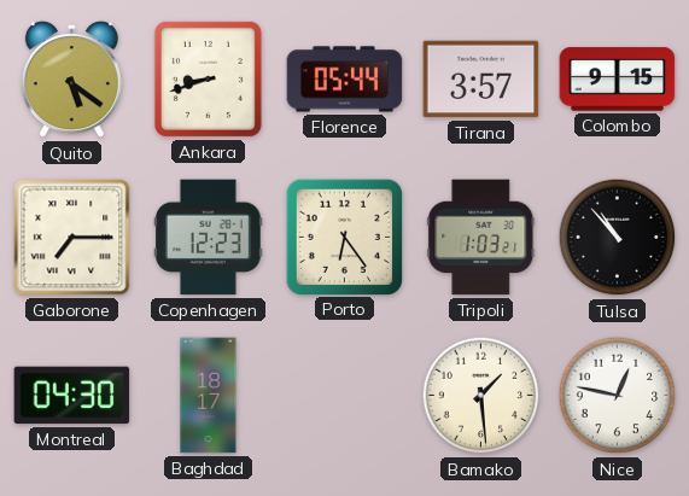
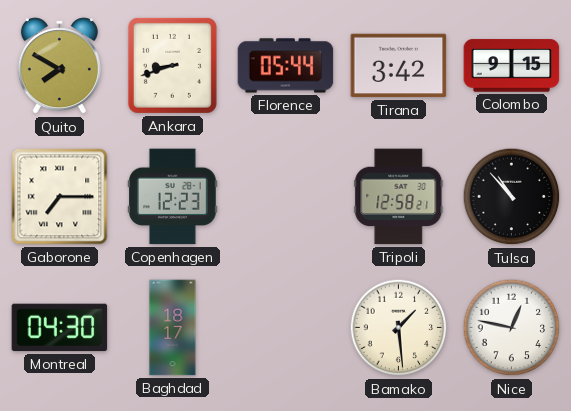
Quito: 5:21 -> 7:50
Tirana: 3:57 -> 3:42
Porto: 6:24 -> none
Tripoli: 1:03 -> 12:58
